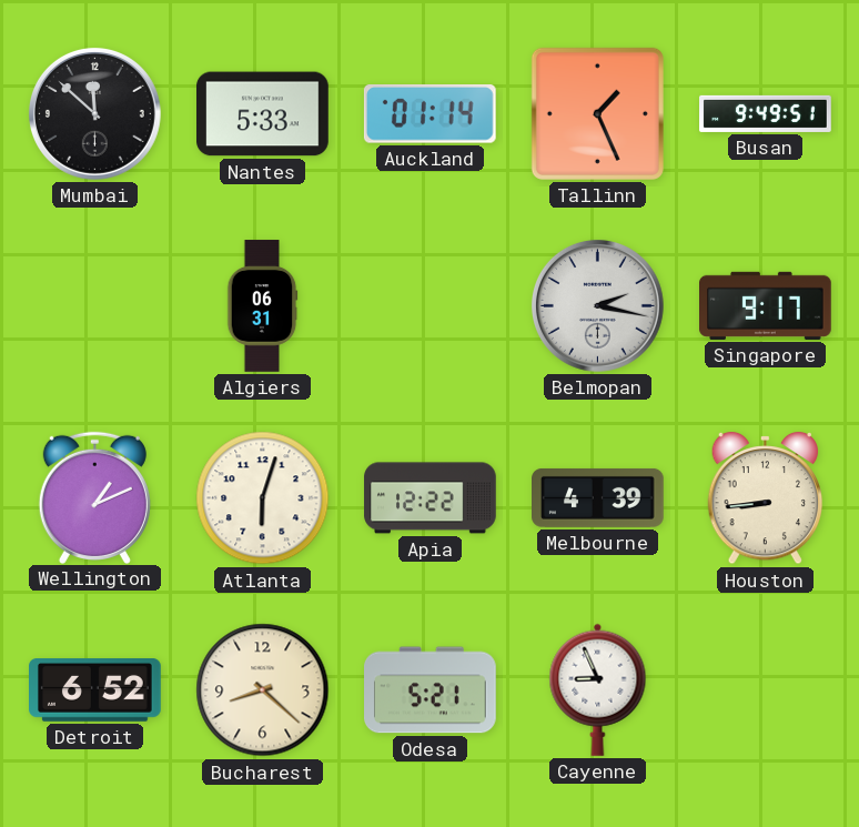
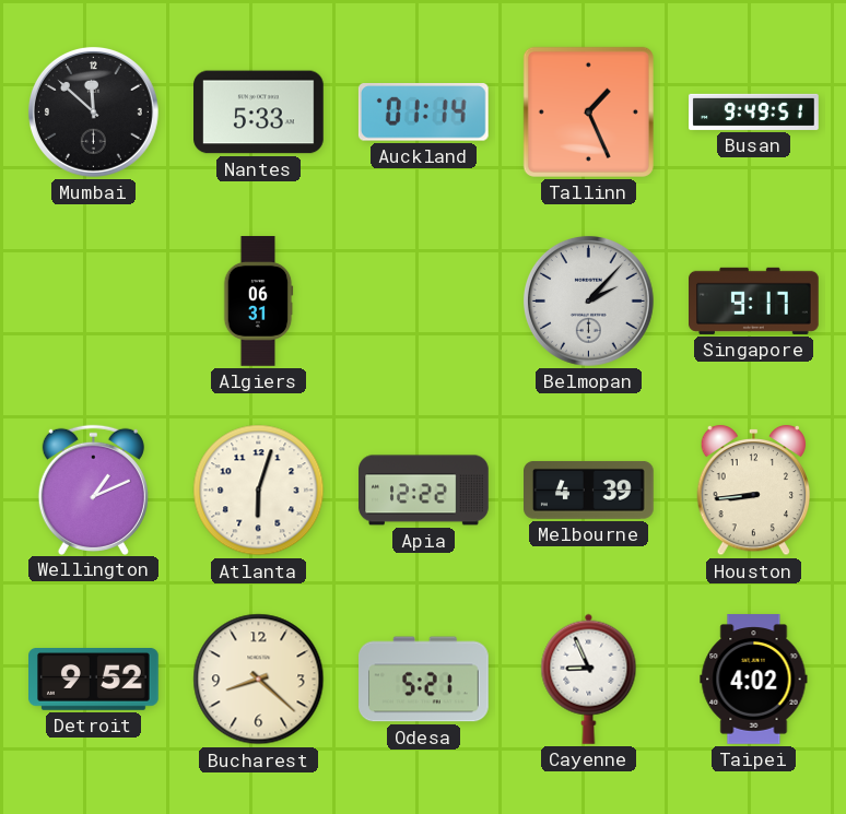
Belmopan: 2:17 -> 2:07
Detroit: 6:52 -> 9:52
Taipei: none -> 4:02
